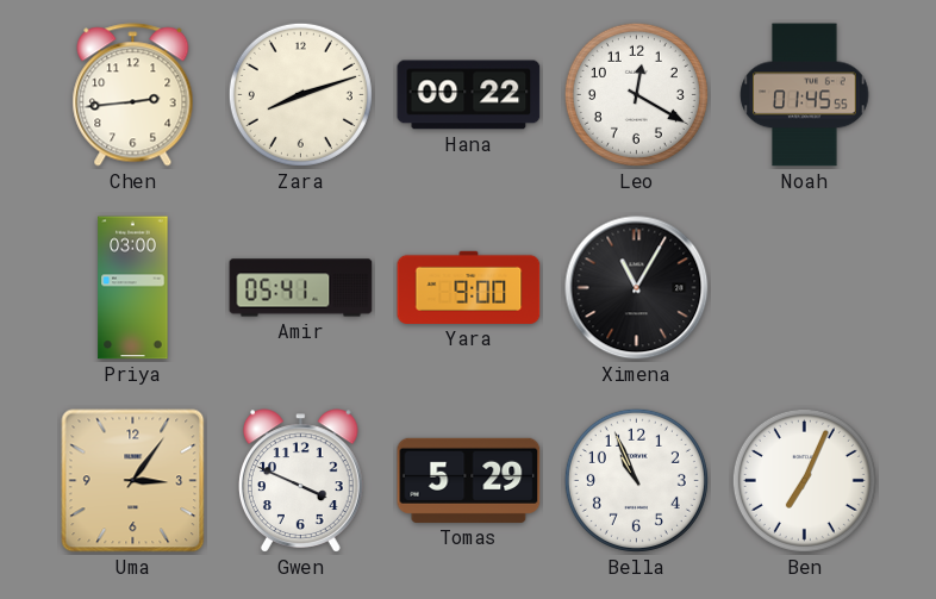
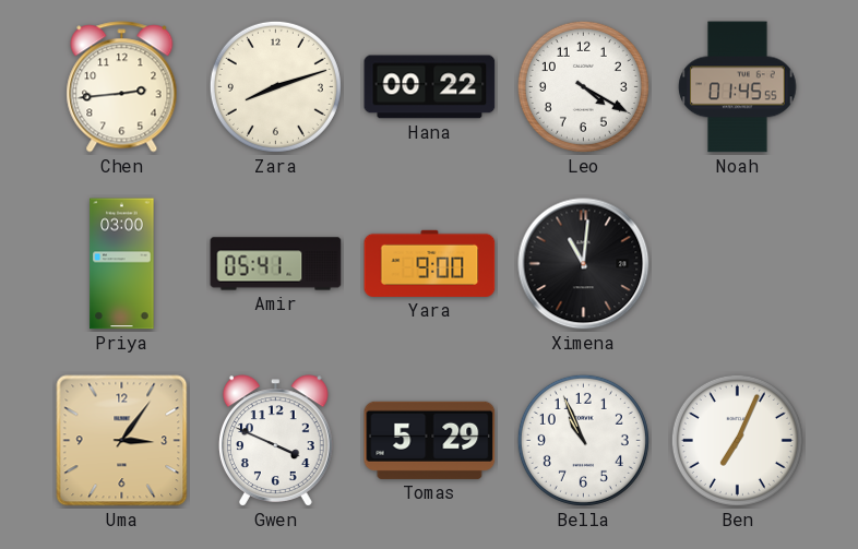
Leo: 12:20 -> 4:20
Ximena: 11:05 -> 11:01
